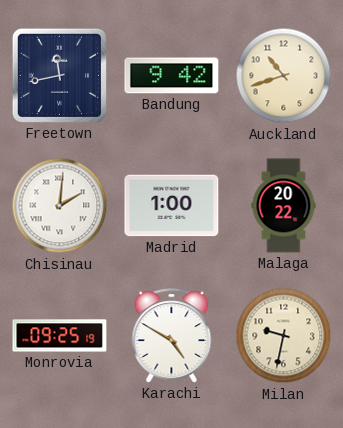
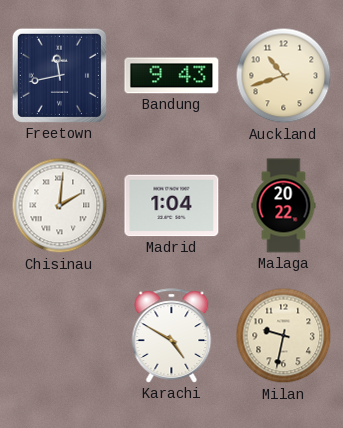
Bandung: 9:42 -> 9:43
Madrid: 1:00 -> 1:04
Monrovia: 09:25 -> none
